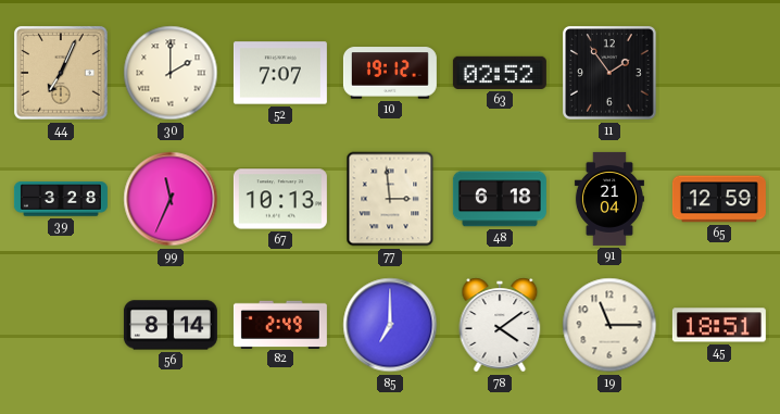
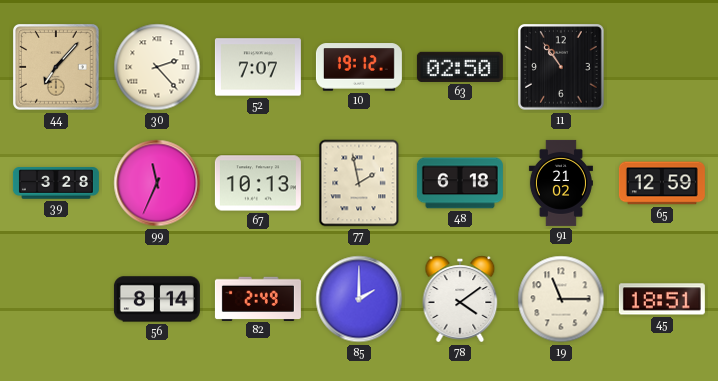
44: 7:04 -> 7:07
30: 2:00 -> 2:23
63: 02:52 -> 02:50
11: 1:54 -> 10:54
77: 2:59 -> 1:58
91: 21:04 -> 21:02
85: 7:00 -> 2:00
